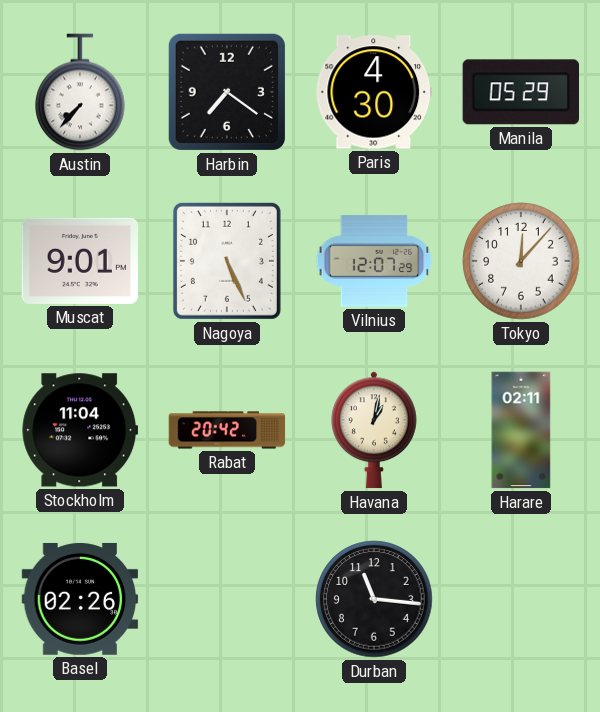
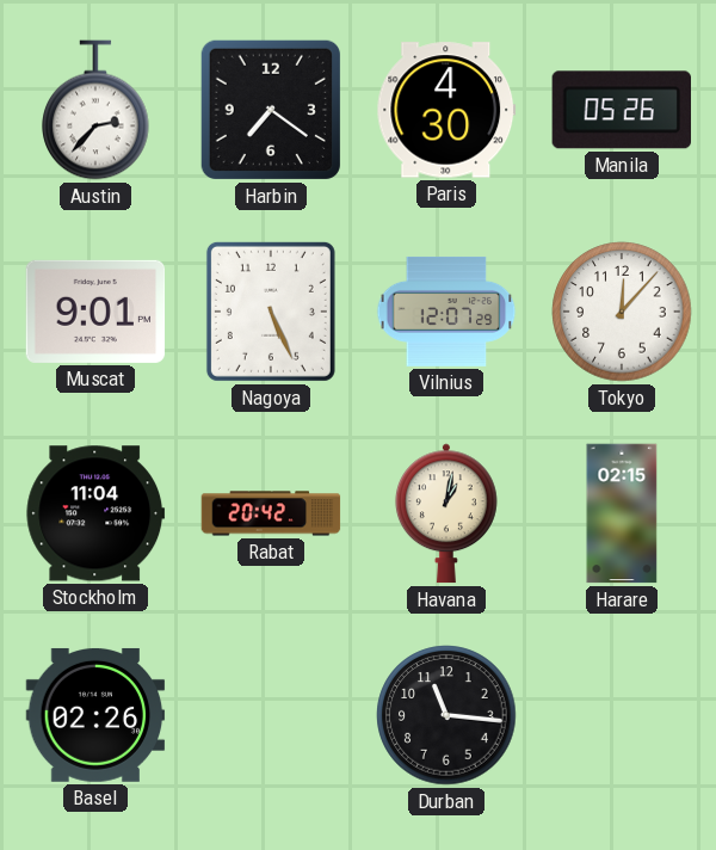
Austin: 7:37 -> 2:37
Manila: 05:29 -> 05:26
Harare: 02:11 -> 02:15
